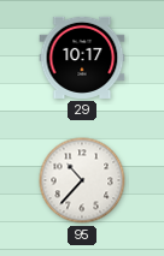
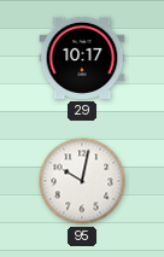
95: 10:37 -> 10:02
